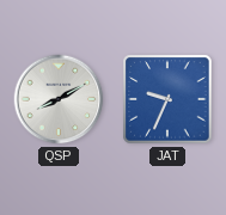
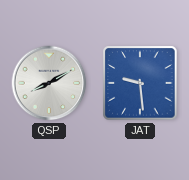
JAT: 9:34 -> 9:29
